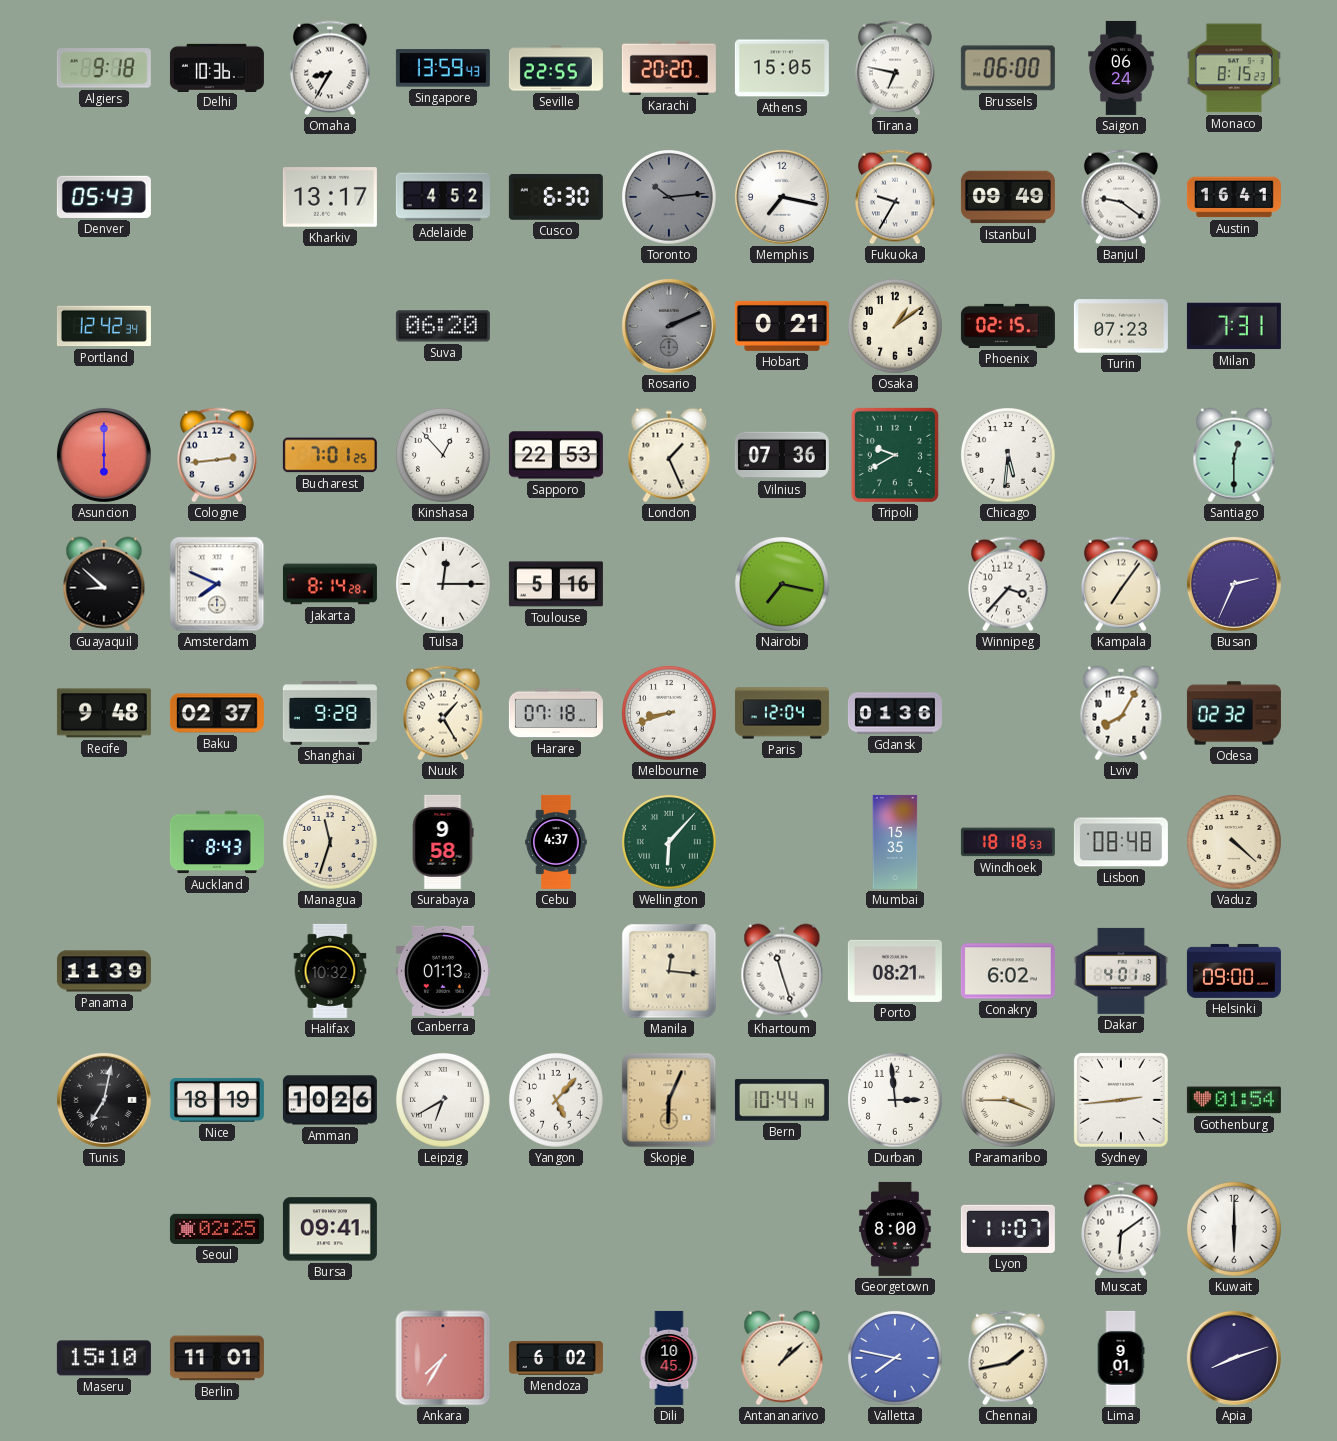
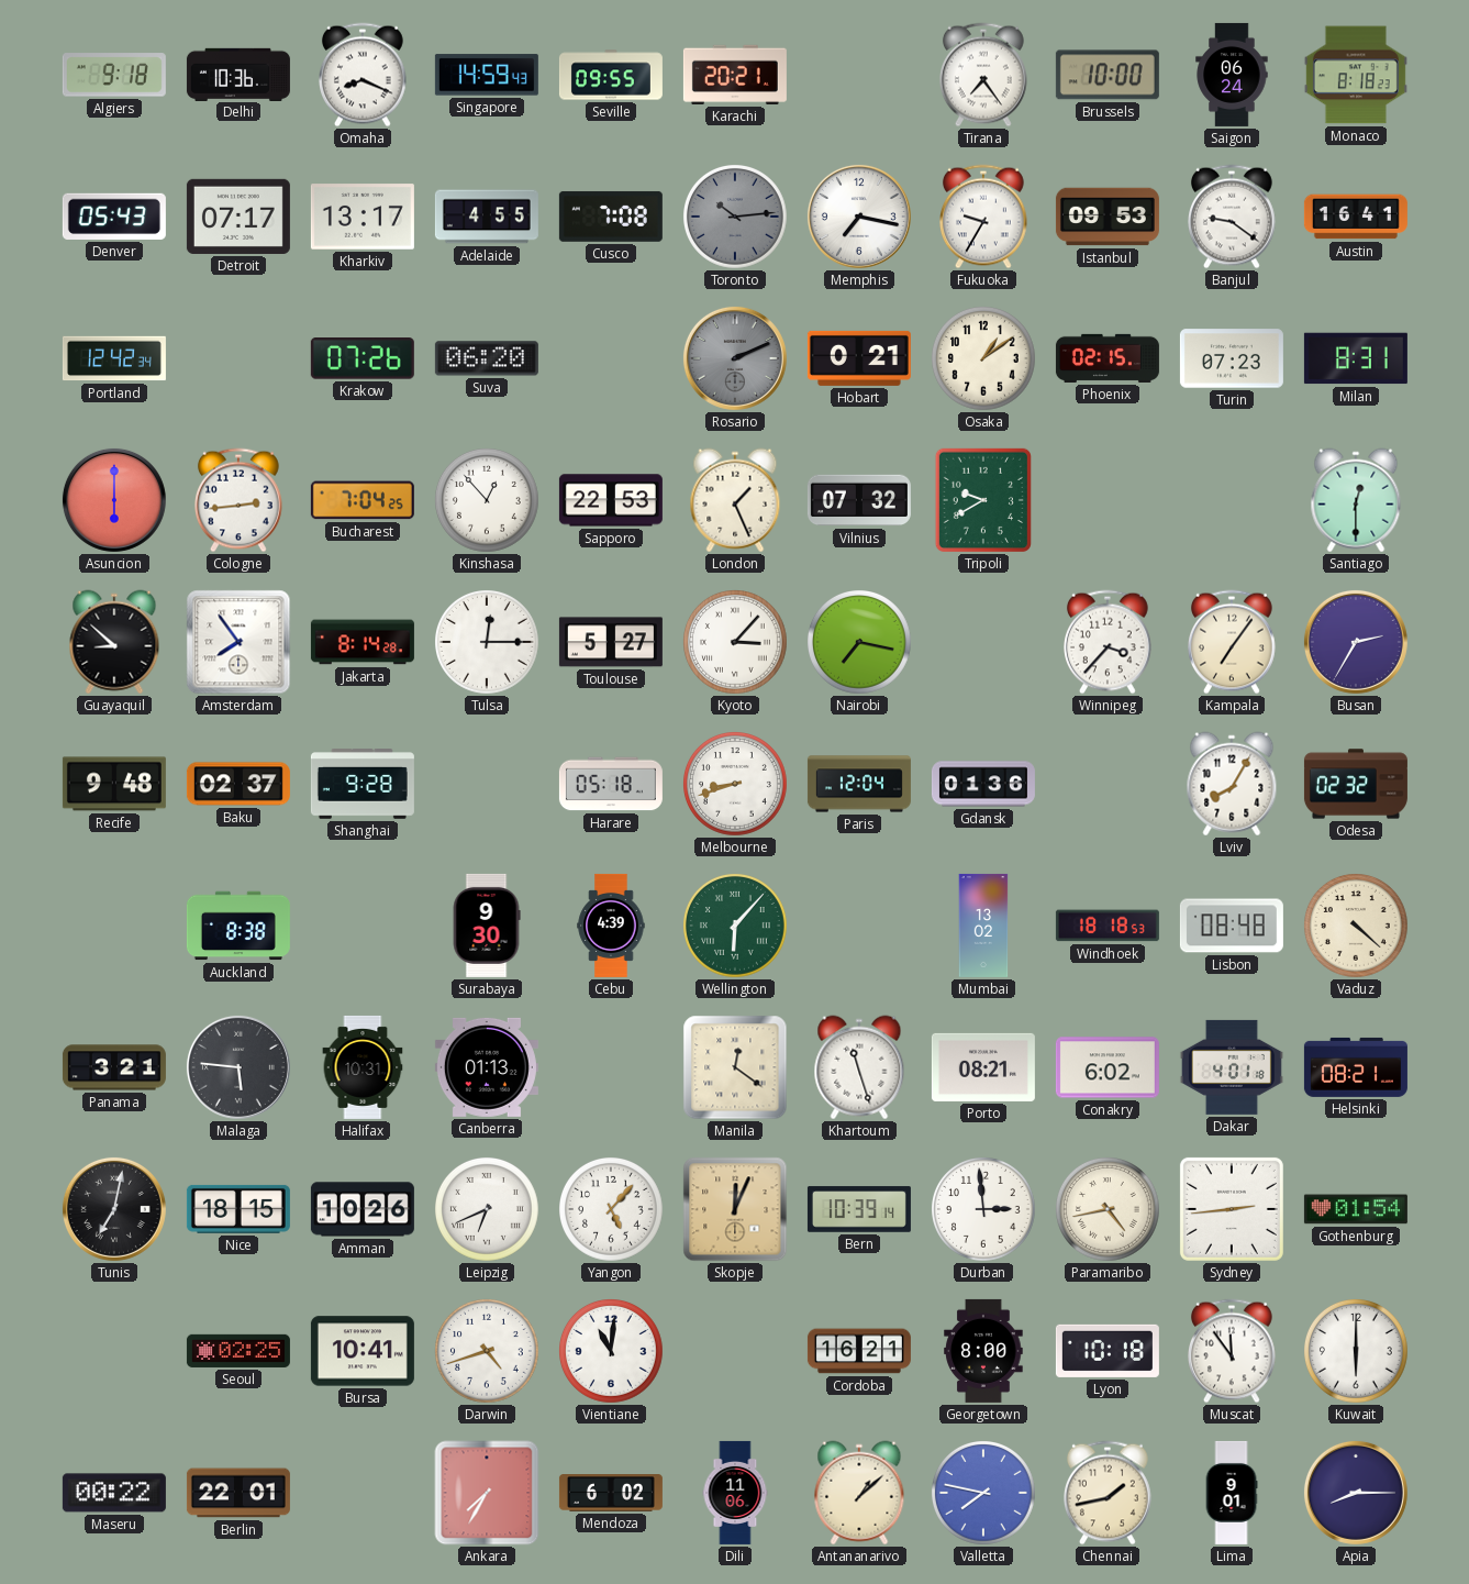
Omaha: 8:35 -> 8:19
Singapore: 13:59 -> 14:59
Seville: 22:55 -> 09:55
Karachi: 20:20 -> 20:21
Athens: 15:05 -> none
Tirana: 6:47 -> 7:24
Brussels: 06:00 -> 10:00
Monaco: 8:15 -> 8:18
Detroit: none -> 07:17
Adelaide: 4:52 -> 4:55
Cusco: 6:30 -> 7:08
Istanbul: 09:49 -> 09:53
Krakow: none -> 07:26
Milan: 7:31 -> 8:31
Bucharest: 7:01 -> 7:04
Vilnius: 07:36 -> 07:32
Chicago: 5:31 -> none
Amsterdam: 7:49 -> 7:54
Toulouse: 5:16 -> 5:27
Kyoto: none -> 3:07
Busan: 2:34 -> 2:35
Nuuk: 1:25 -> none
Harare: 07:18 -> 05:18
Auckland: 8:43 -> 8:38
Managua: 11:33 -> none
Surabaya: 9:58 -> 9:30
Cebu: 4:37 -> 4:39
Mumbai: 15:35 -> 13:02
Panama: 11:39 -> 3:21
Malaga: none -> 5:46
Halifax: 10:32 -> 10:31
Manila: 12:16 -> 12:21
Helsinki: 09:00 -> 08:21
Nice: 18:19 -> 18:15
Leipzig: 6:40 -> 6:41
Skopje: 6:04 -> 12:04
Bern: 10:44 -> 10:39
Paramaribo: 3:45 -> 4:43
Bursa: 09:41 -> 10:41
Darwin: none -> 4:42
Vientiane: none -> 11:01
Cordoba: none -> 16:21
Lyon: 11:07 -> 10:18
Muscat: 6:09 -> 11:54
Maseru: 15:10 -> 00:22
Berlin: 11:01 -> 22:01
Dili: 10:45 -> 11:06
Apia: 8:12 -> 8:15
